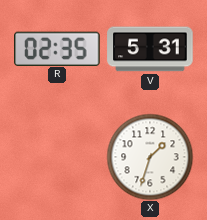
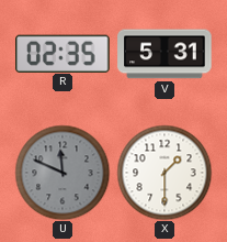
U: none -> 11:49
X: 1:33 -> 1:30
